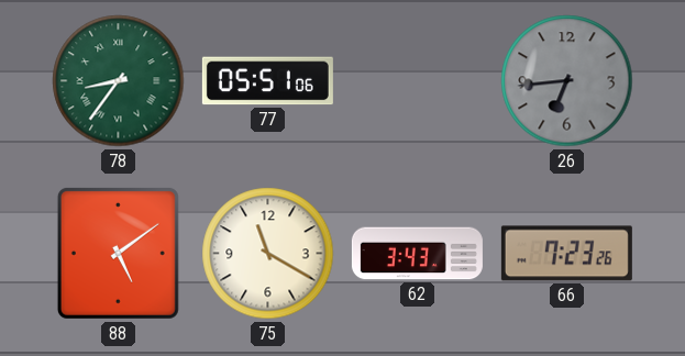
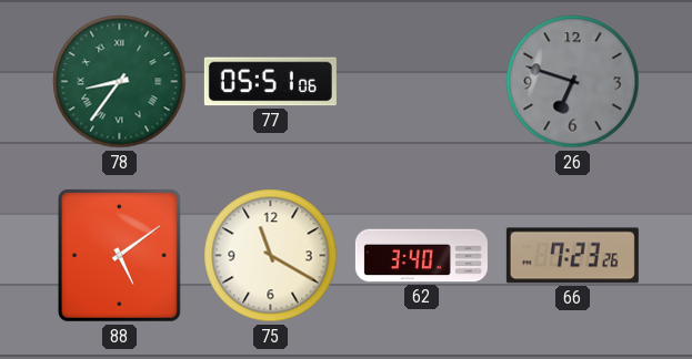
26: 6:44 -> 6:48
62: 3:43 -> 3:40
